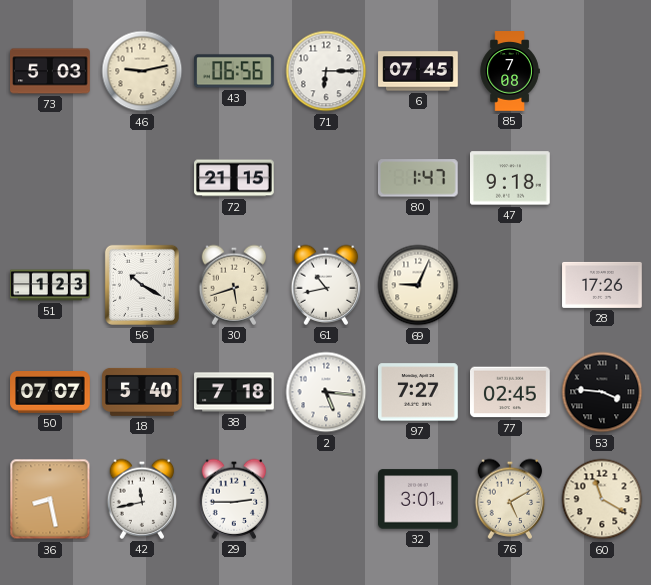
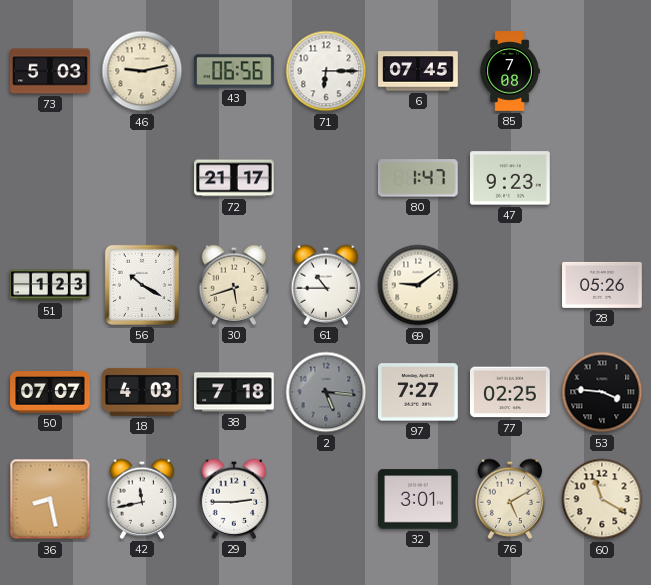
72: 21:15 -> 21:17
47: 9:18 -> 9:23
61: 10:43 -> 10:45
69: 9:04 -> 9:09
28: 17:26 -> 05:26
18: 5:40 -> 4:03
2 dial: white -> grey
77: 02:45 -> 02:25
